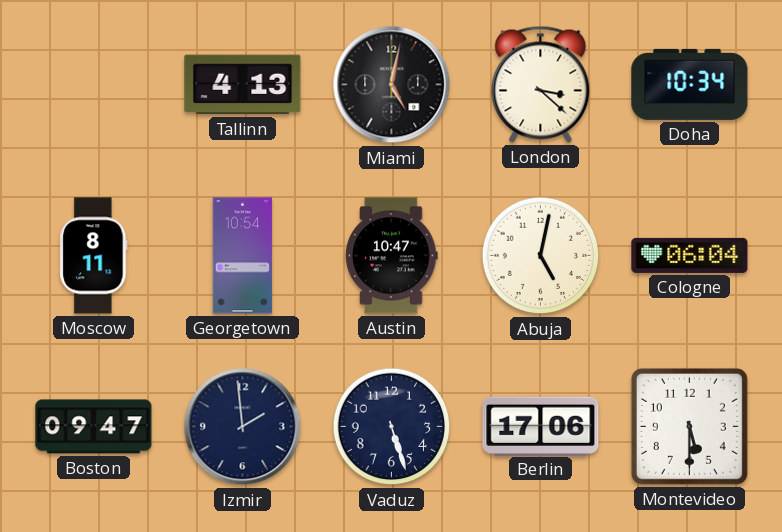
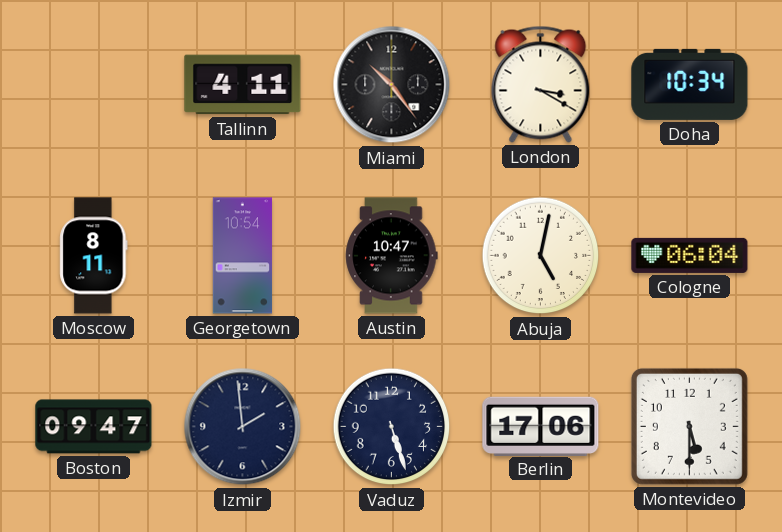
Tallinn: 4:13 -> 4:11
Miami: 5:02 -> 10:24
London: 3:22 -> 3:20
